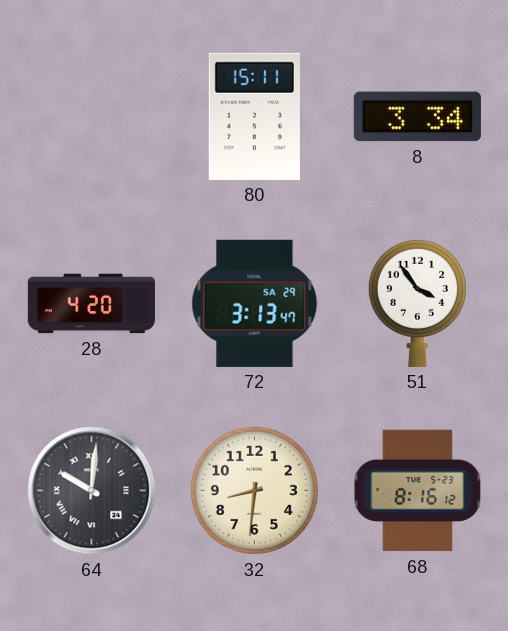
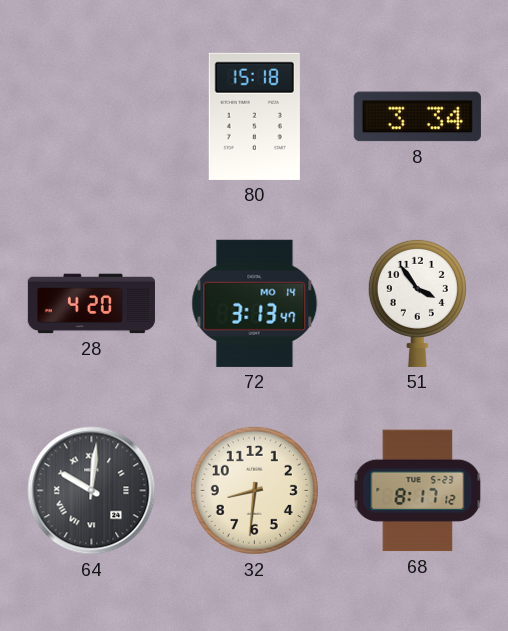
80: 15:11 -> 15:18
72 date: SA 29 -> MO 14
68: 8:16 -> 8:17
